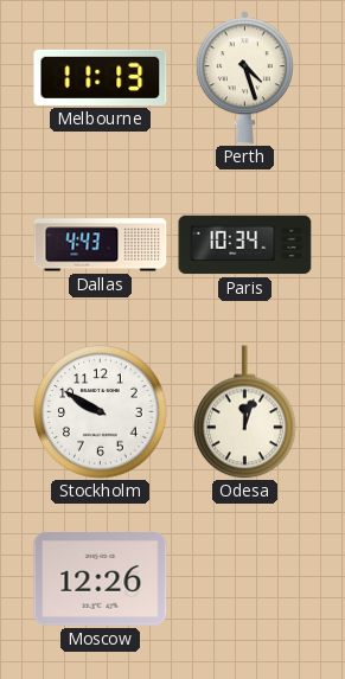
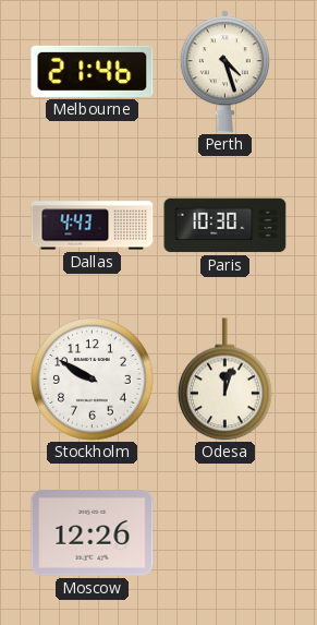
Melbourne: 11:13 -> 21:46
Paris: 10:34 -> 10:30
